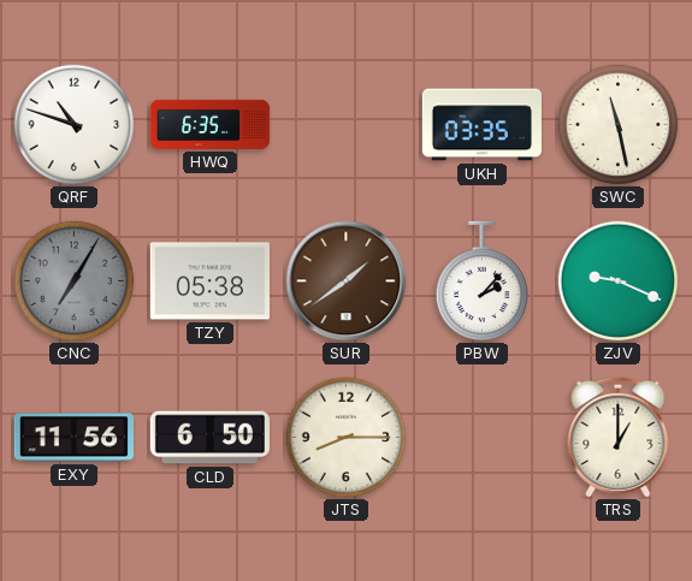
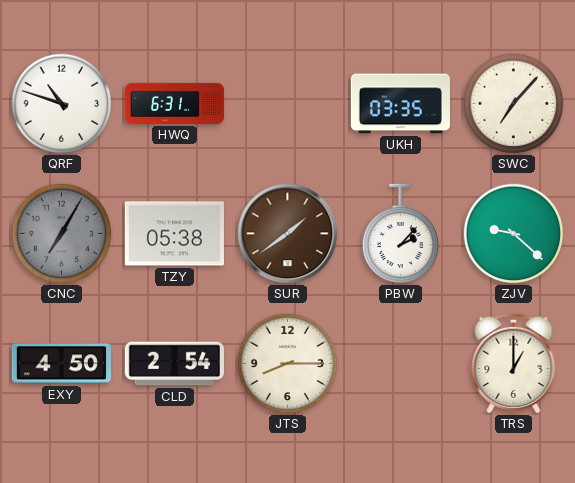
HWQ: 6:35 -> 6:31
SWC: 11:28 -> 7:07
ZJV: 9:19 -> 9:22
EXY: 11:56 -> 4:50
CLD: 6:50 -> 2:54
